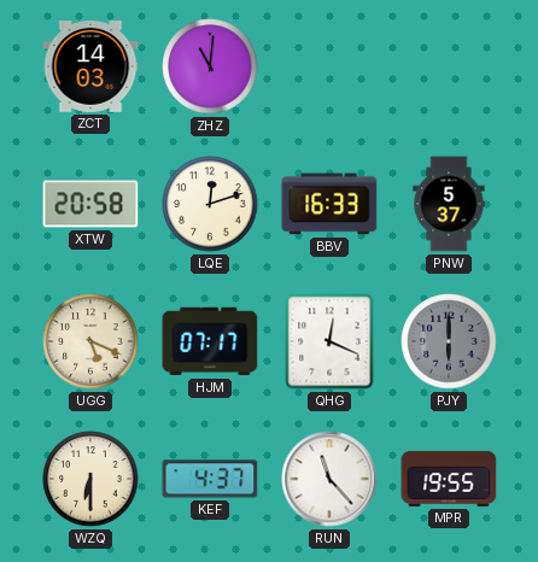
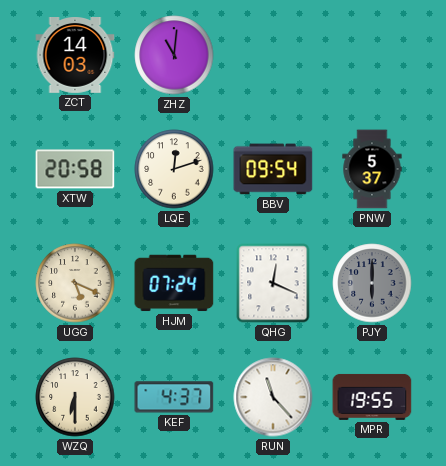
BBV: 16:33 -> 09:54
HJM: 07:17 -> 07:24
